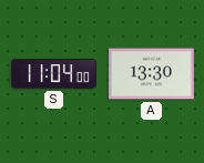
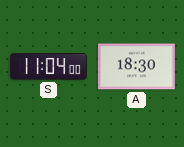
A: 13:30 -> 18:30
